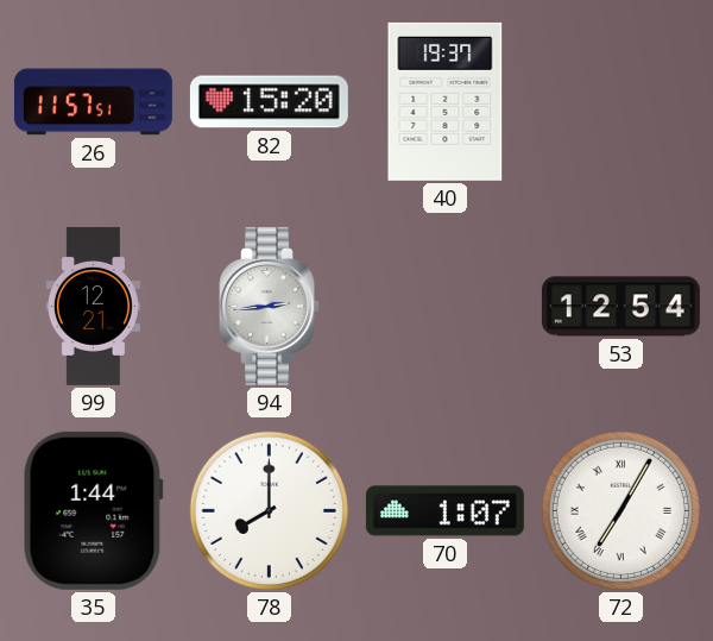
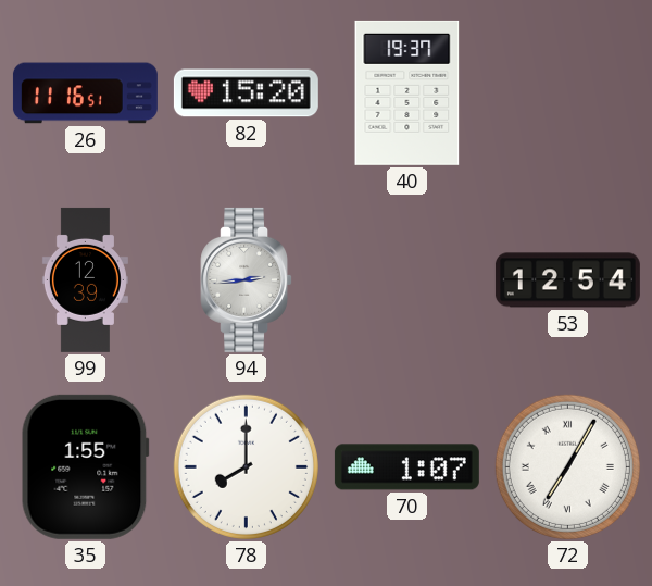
26: 11:57 -> 11:16
99: 12:21 -> 12:39
35: 1:44 -> 1:55
